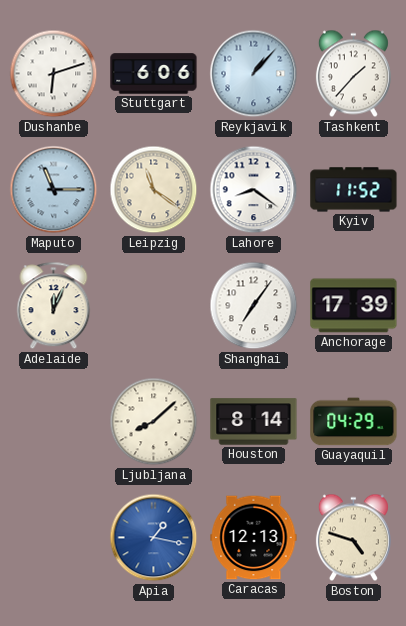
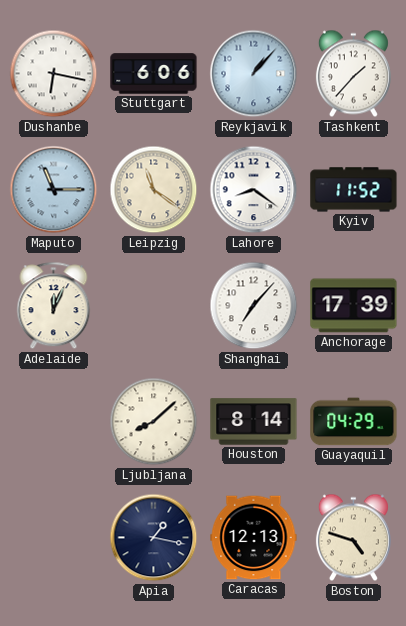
Dushanbe: 6:12 -> 6:17
Shanghai: 7:06 -> 7:07
Apia dial: blue -> navy
